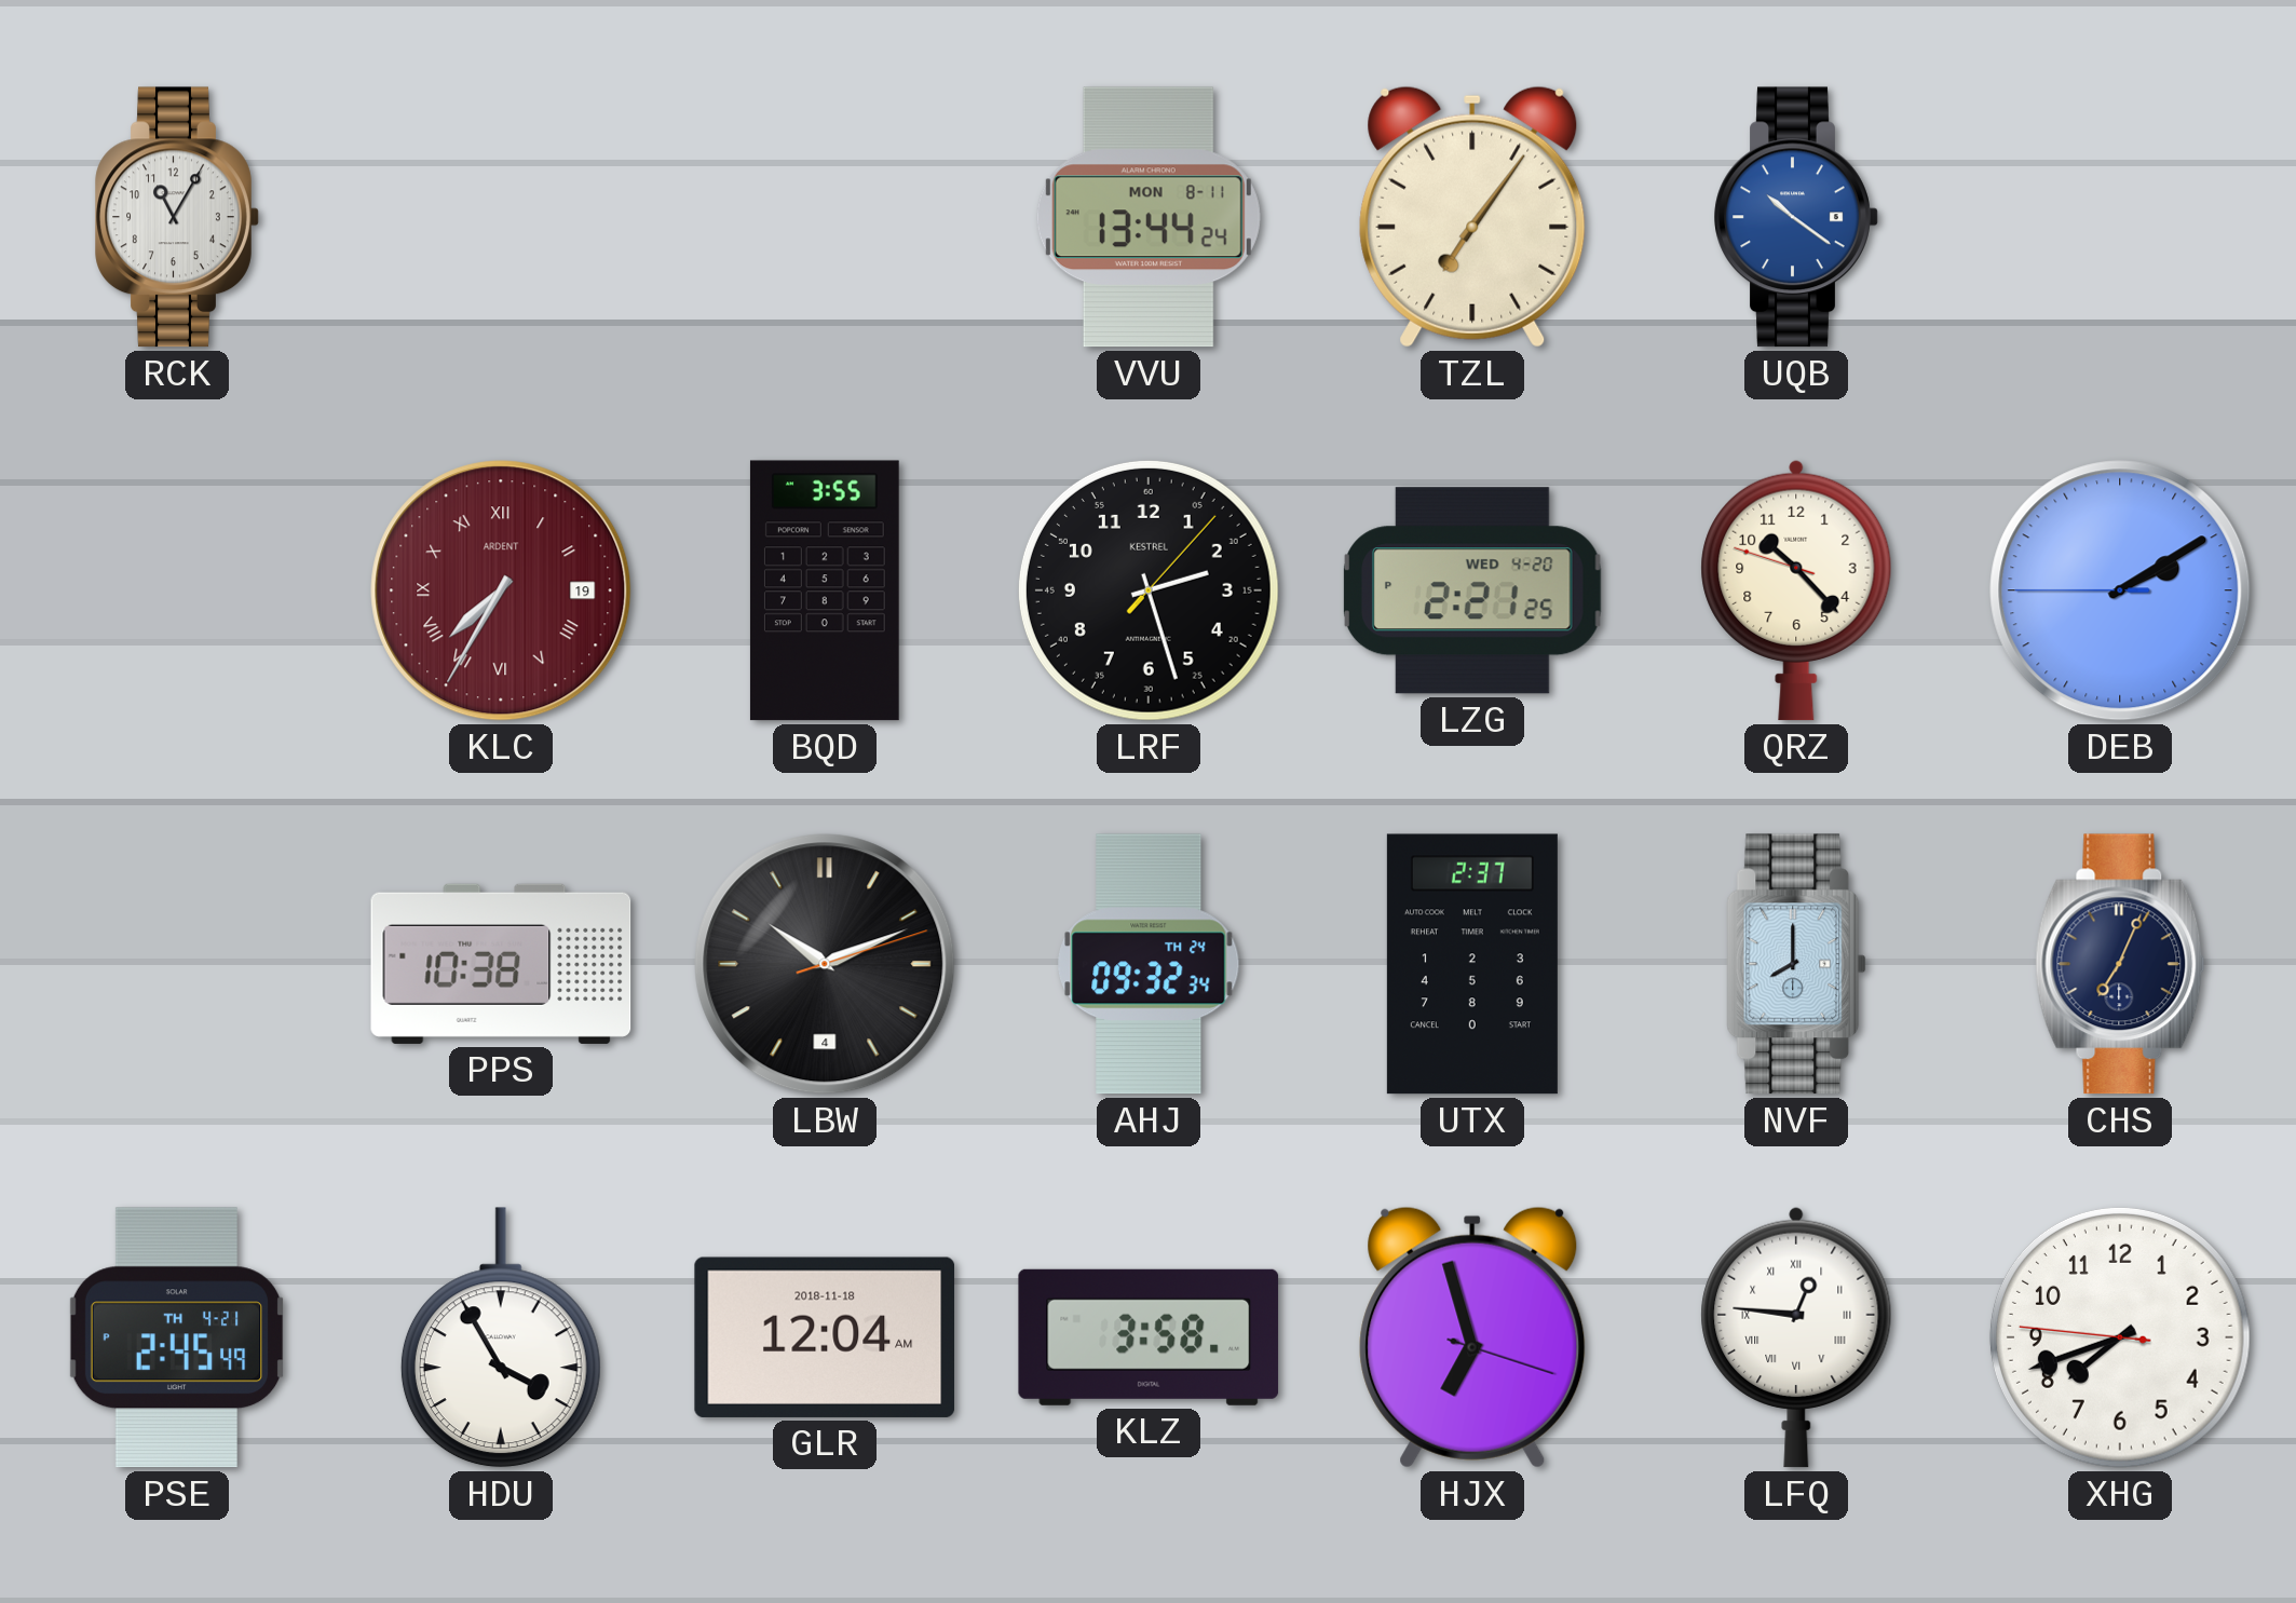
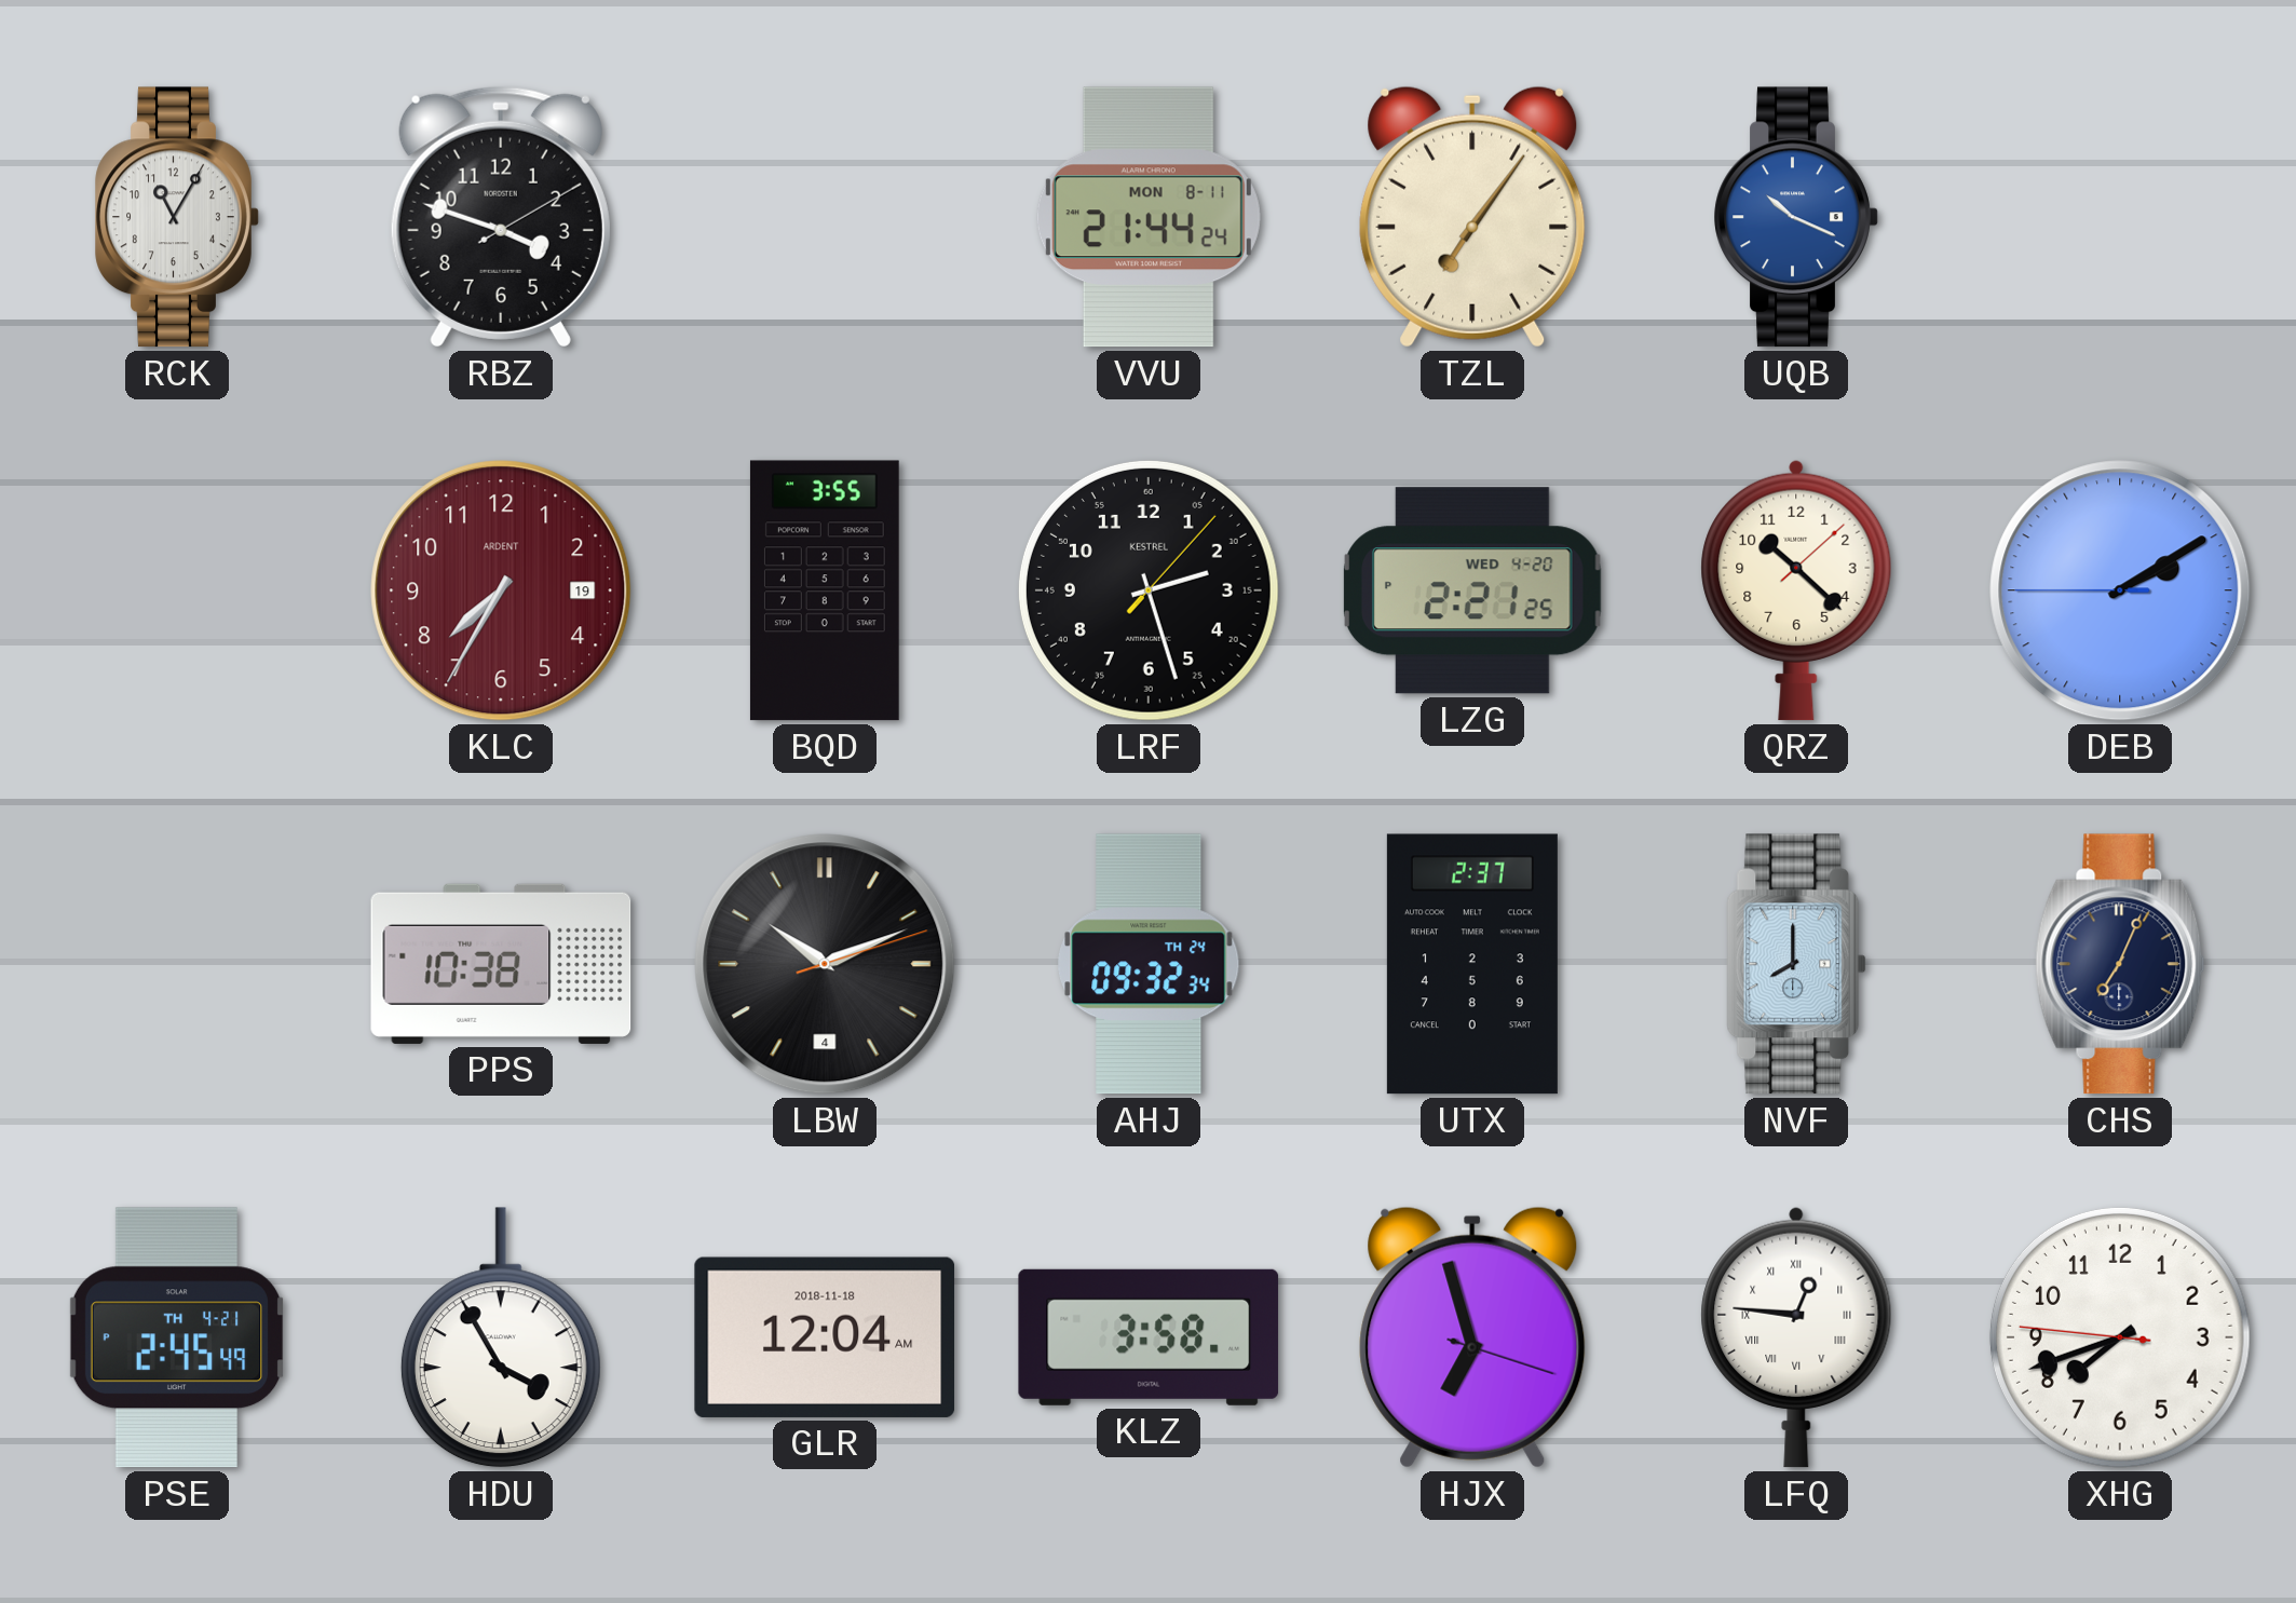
RBZ: none -> 3:48
VVU: 13:44 -> 21:44
UQB: 10:21 -> 10:19
KLC numerals: Roman -> Arabic
QRZ: 10:22:48 -> 10:22:08
